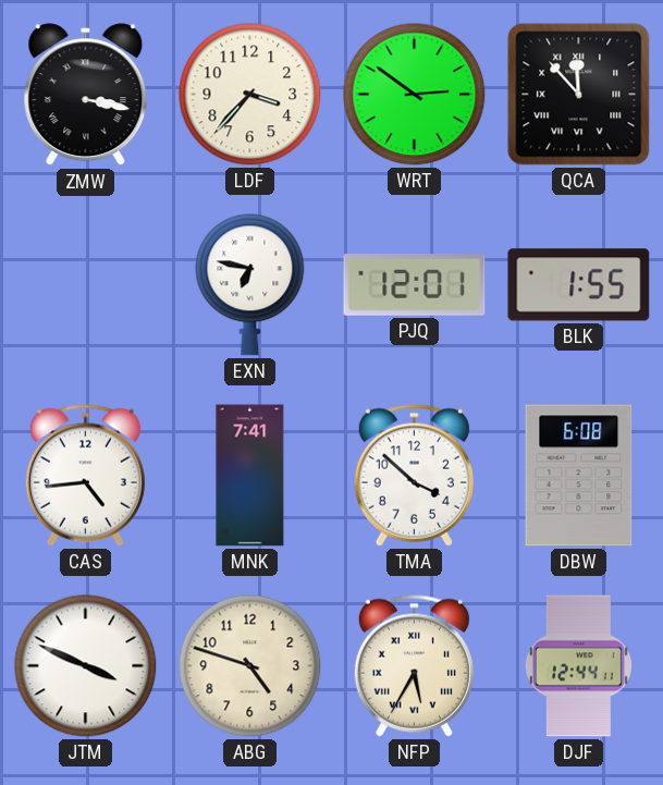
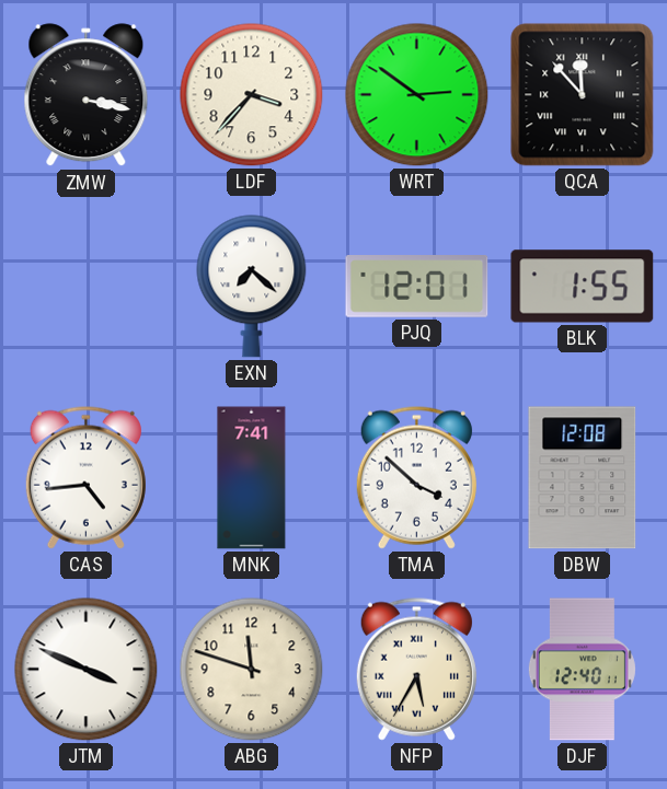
EXN: 6:47 -> 7:22
DBW: 6:08 -> 12:08
ABG: 4:48 -> 11:48
DJF: 12:44 -> 12:40
